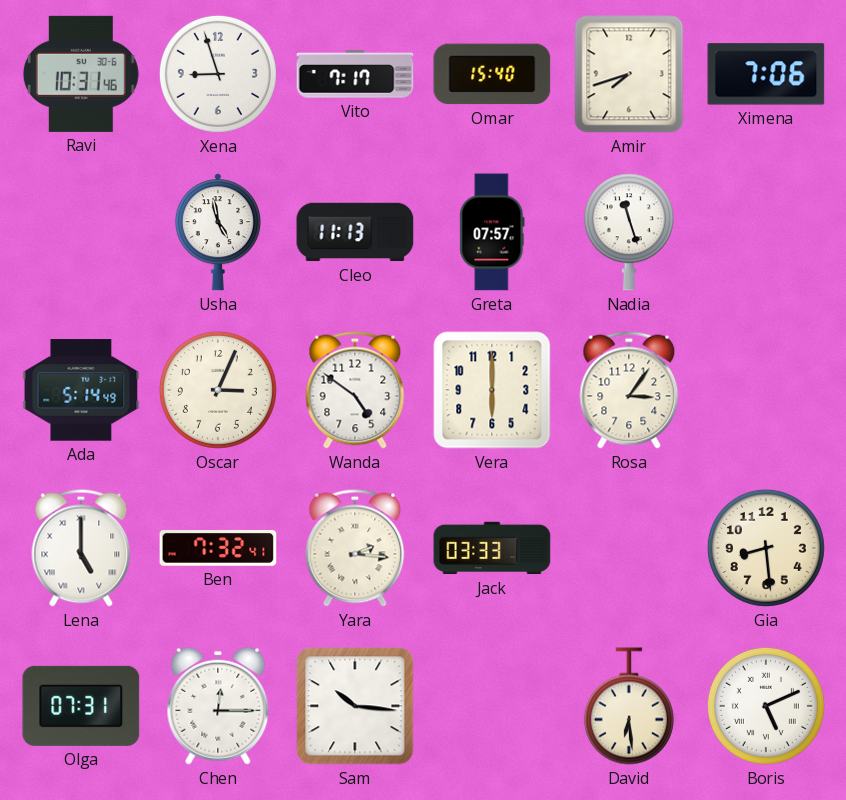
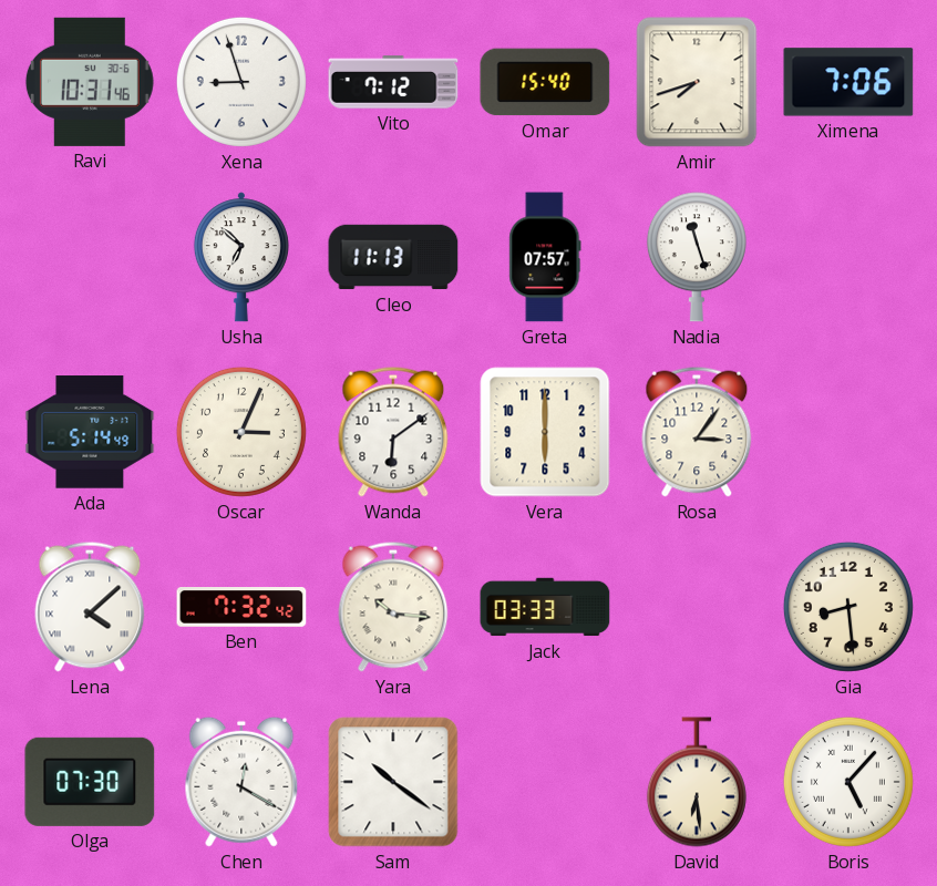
Vito: 7:17 -> 7:12
Usha: 4:58 -> 6:52
Wanda: 4:51 -> 6:09
Lena: 5:00 -> 4:08
Ben: 7:32:41 -> 7:32:42
Yara: 2:16 -> 10:16
Olga: 07:31 -> 07:30
Chen: 12:15 -> 12:20
Sam: 10:16 -> 10:21
Boris: 5:11 -> 5:07
